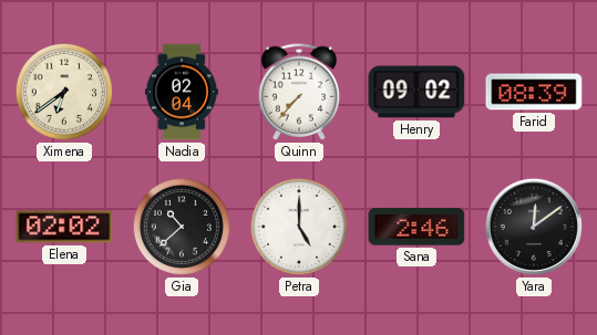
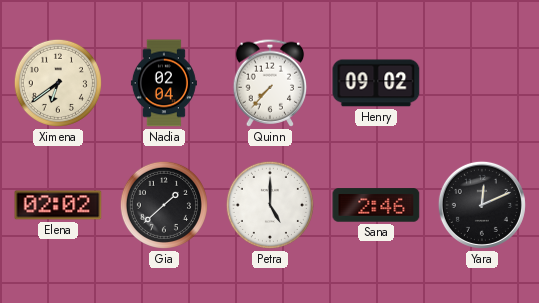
Farid: 08:39 -> none
Gia: 10:38 -> 1:38
Yara: 12:09 -> 12:11
